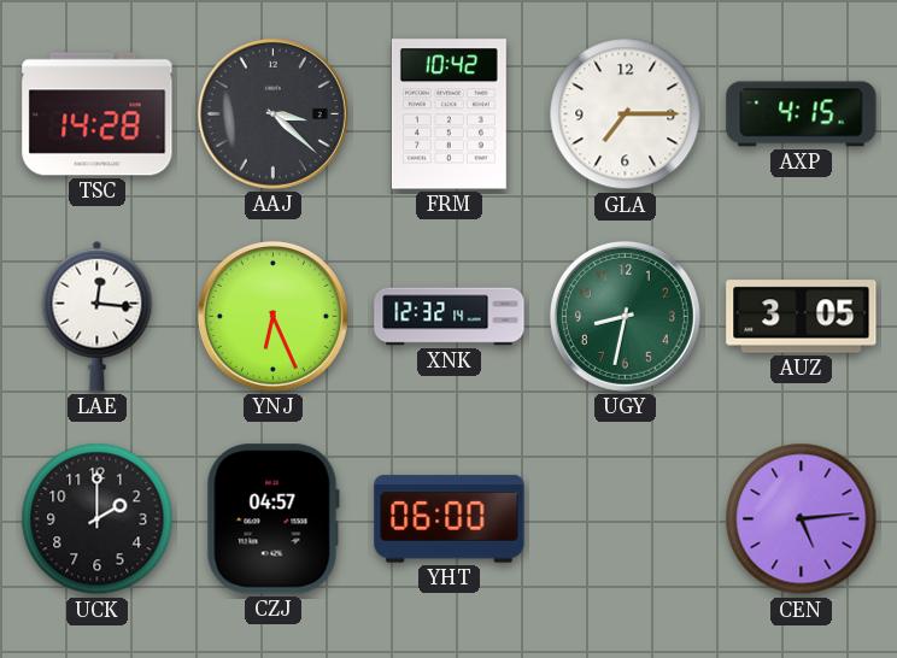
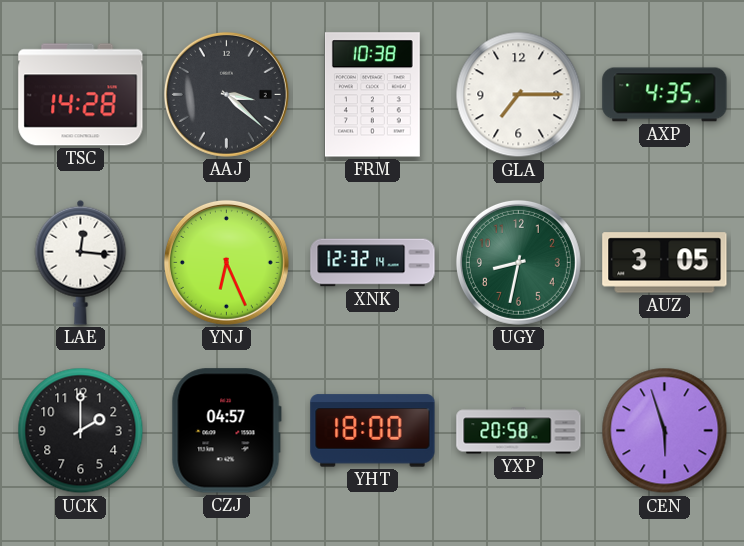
FRM: 10:42 -> 10:38
AXP: 4:15 -> 4:35
YHT: 06:00 -> 18:00
YXP: none -> 20:58
CEN: 5:14 -> 5:57
